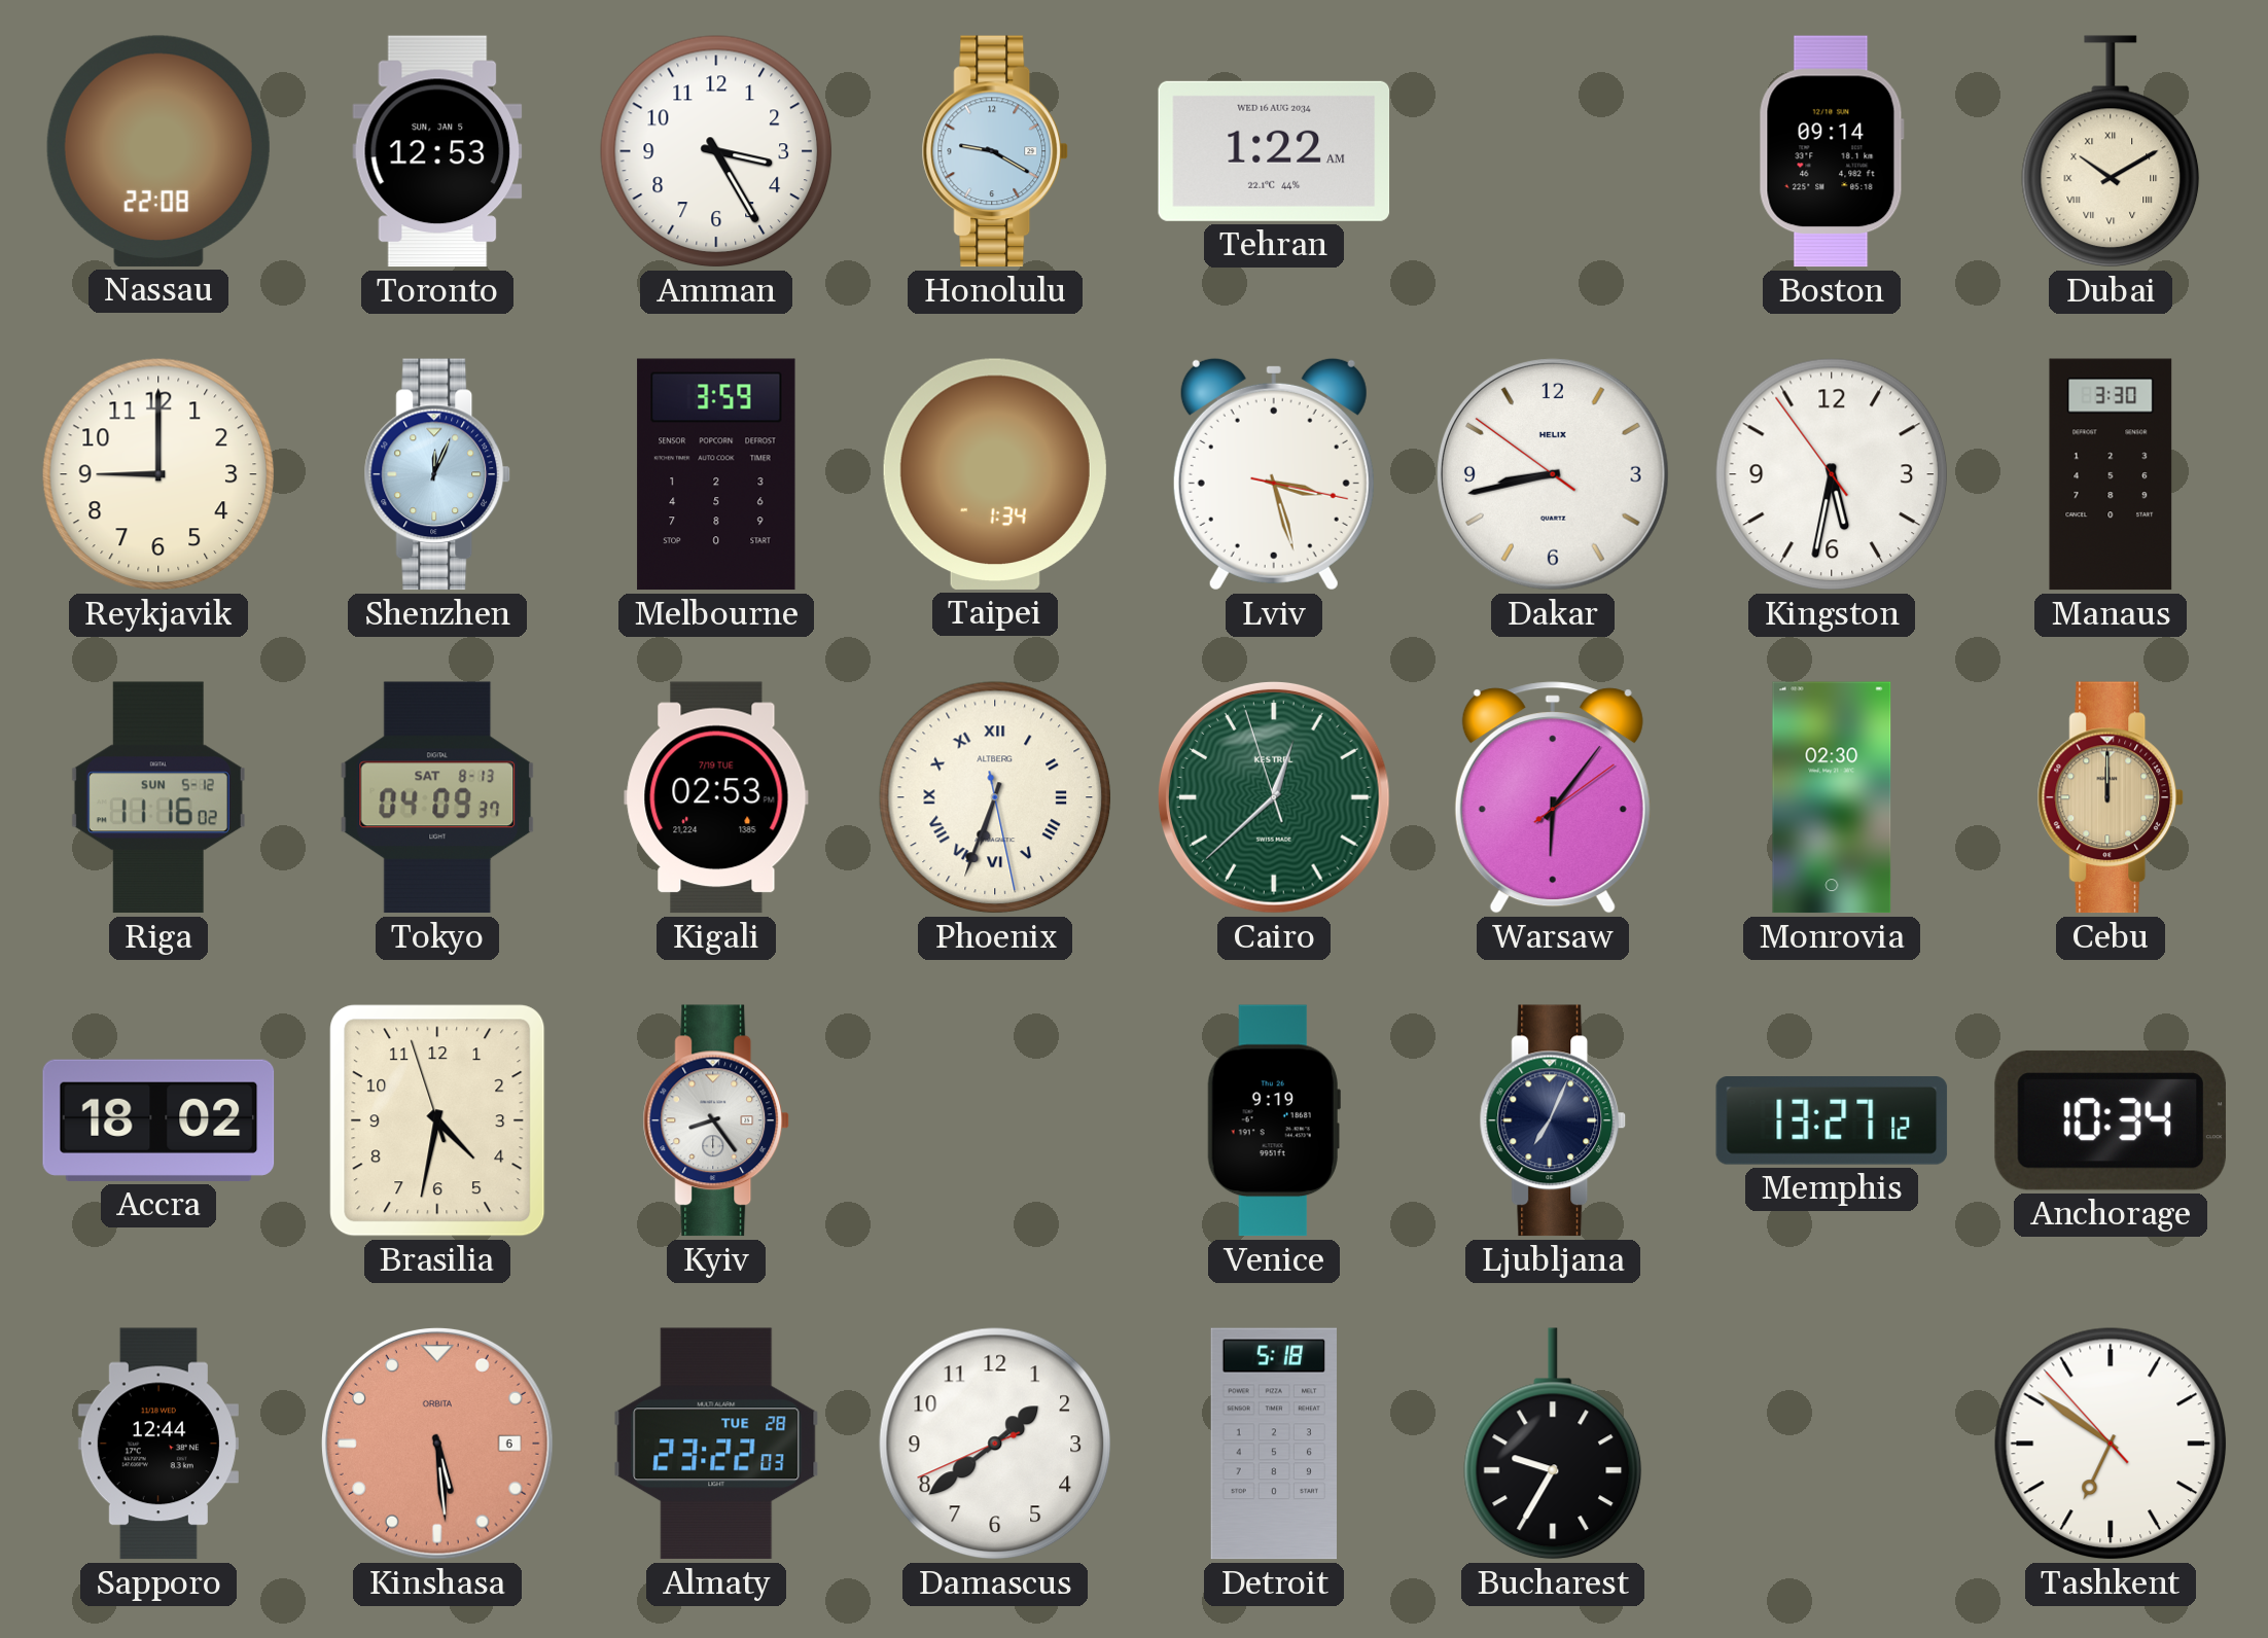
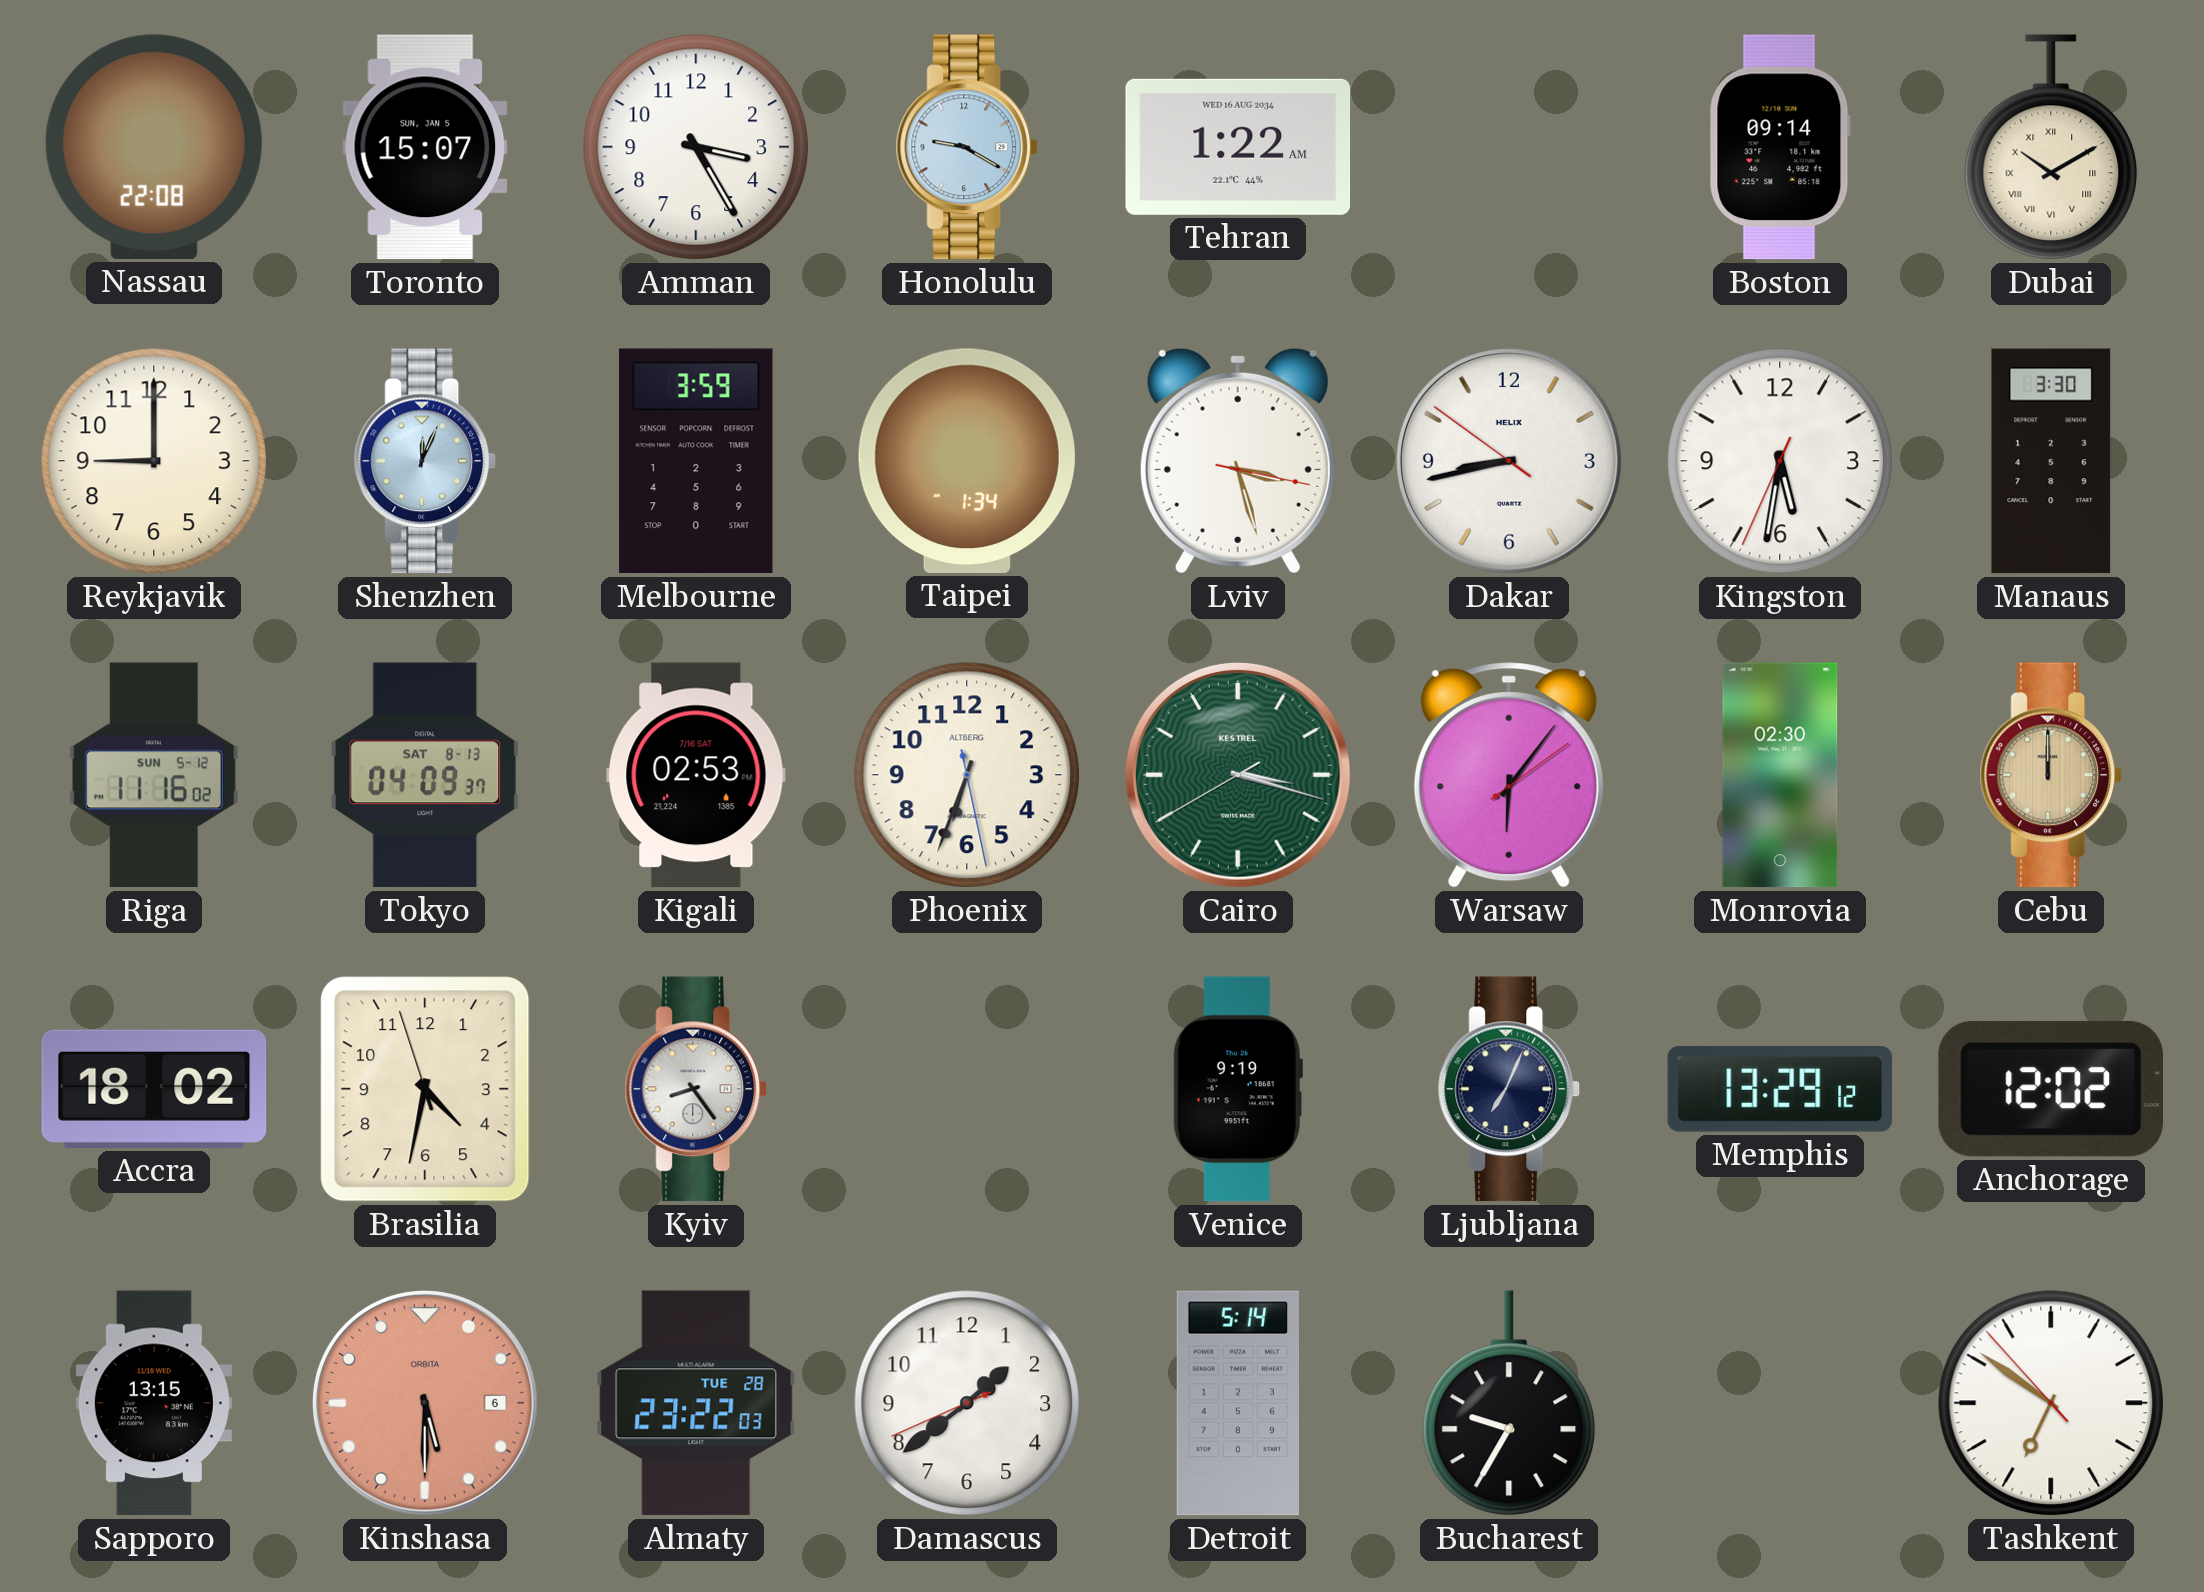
Toronto: 12:53 -> 15:07
Kingston: 5:31:54 -> 5:31:34
Kigali date: 7/19 TUE -> 7/16 SAT
Phoenix numerals: Roman -> Arabic
Cairo: 12:37 -> 3:17
Memphis: 13:27 -> 13:29
Anchorage: 10:34 -> 12:02
Sapporo: 12:44 -> 13:15
Kinshasa: 5:29 -> 5:30
Detroit: 5:18 -> 5:14
